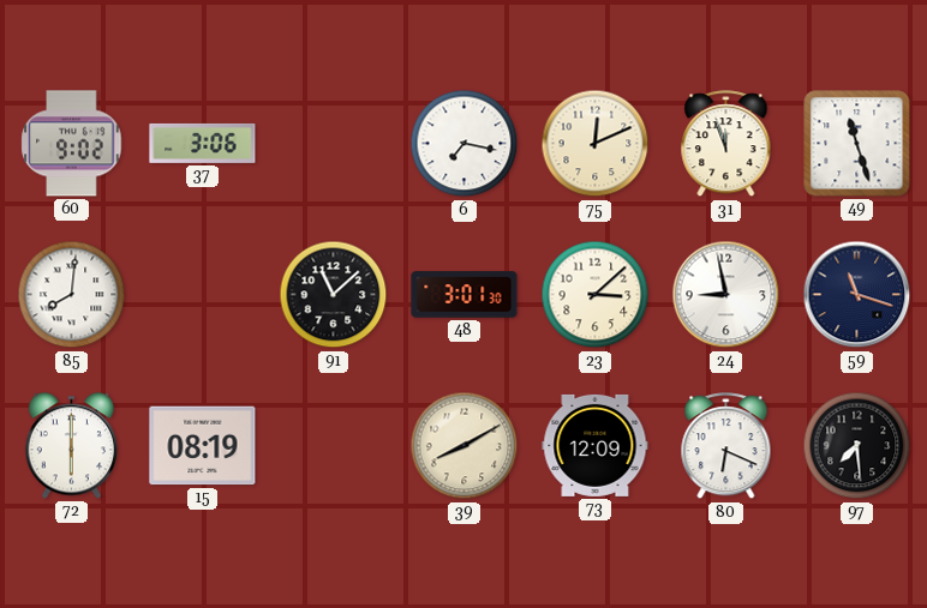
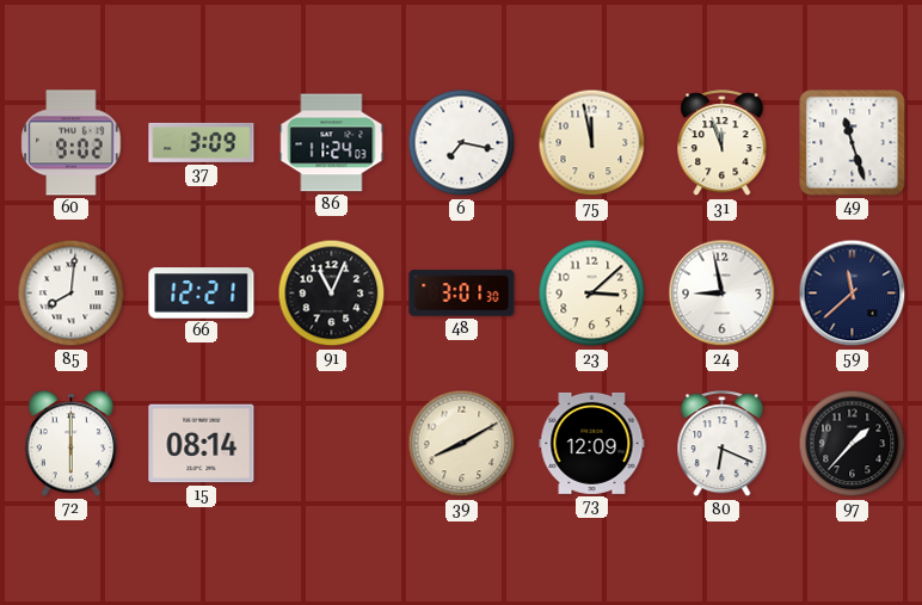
37: 3:06 -> 3:09
86: none -> 11:24
75: 12:11 -> 11:58
66: none -> 12:21
91: 11:08 -> 11:04
59: 11:18 -> 11:38
15: 08:19 -> 08:14
97: 7:29 -> 1:37
